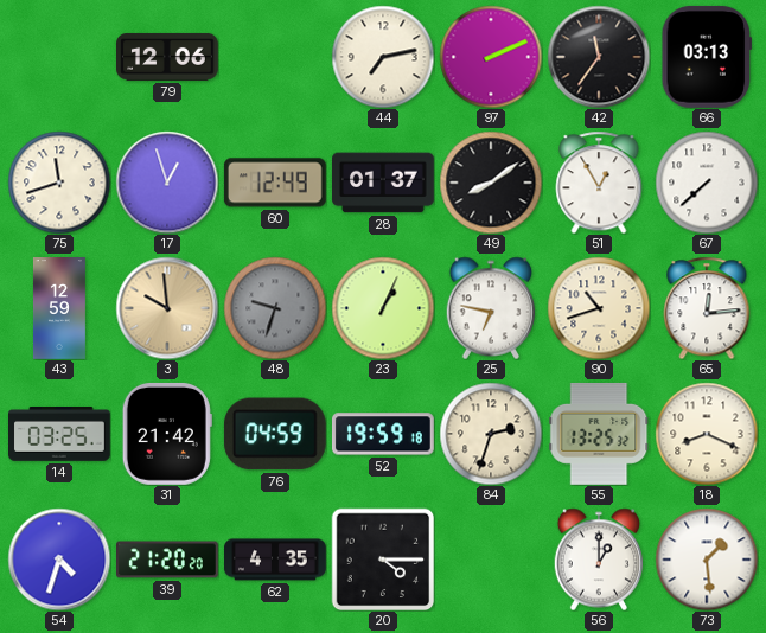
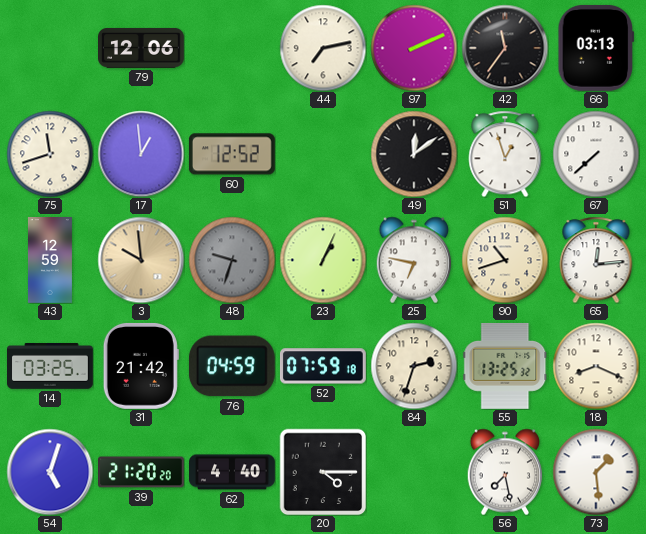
17: 12:57 -> 12:59
60: 12:49 -> 12:52
28: 01:37 -> none
49: 8:09 -> 12:09
51: 12:55 -> 12:57
52: 19:59 -> 07:59
54: 4:33 -> 5:03
62: 4:35 -> 4:40
56: 1:00 -> 7:28
